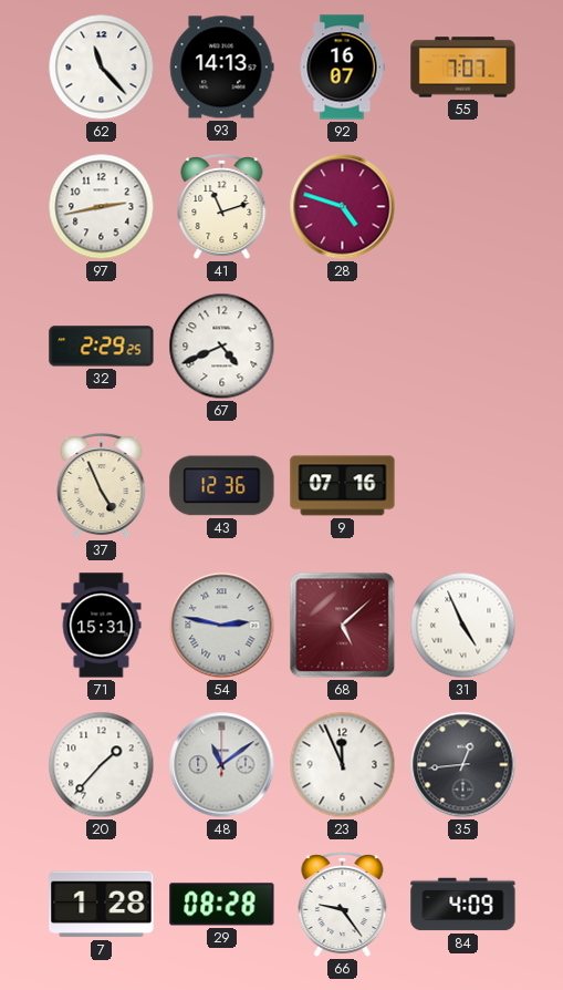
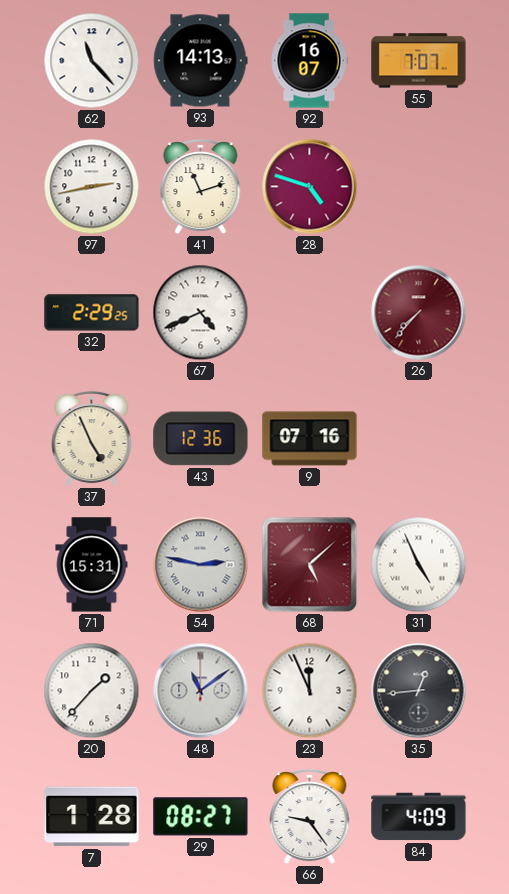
26: none -> 7:37
29: 08:28 -> 08:27
